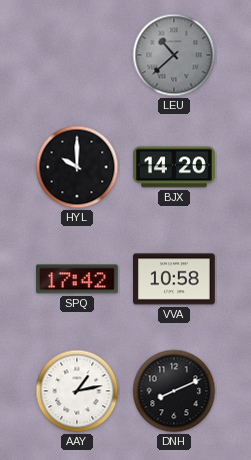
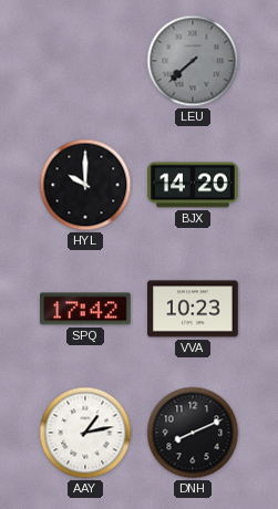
LEU: 10:38 -> 7:38
VVA: 10:58 -> 10:23
